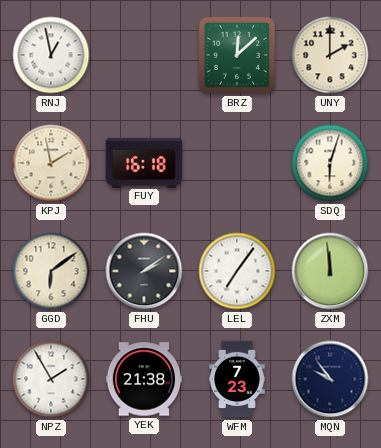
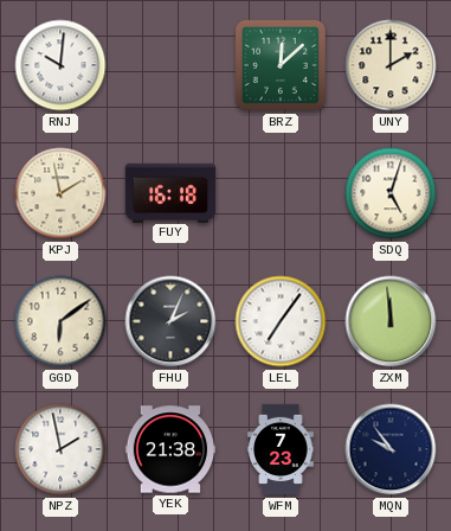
RNJ: 12:58 -> 10:01
SDQ: 6:03 -> 5:03
FHU: 2:09 -> 2:04
NPZ: 1:55 -> 1:58
